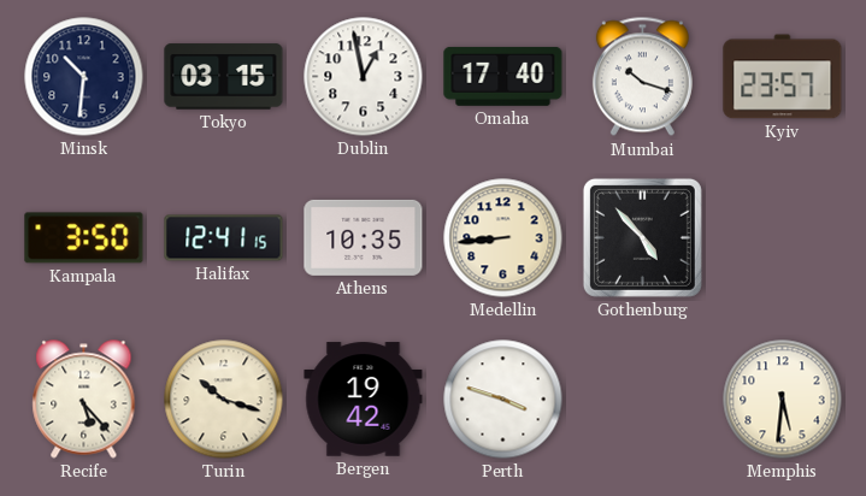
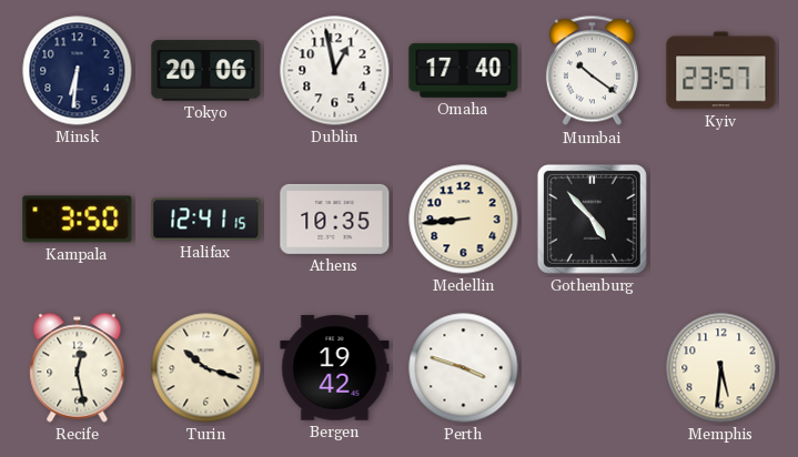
Minsk: 10:31 -> 6:31
Tokyo: 03:15 -> 20:06
Mumbai: 10:18 -> 10:21
Recife: 5:23 -> 12:28
